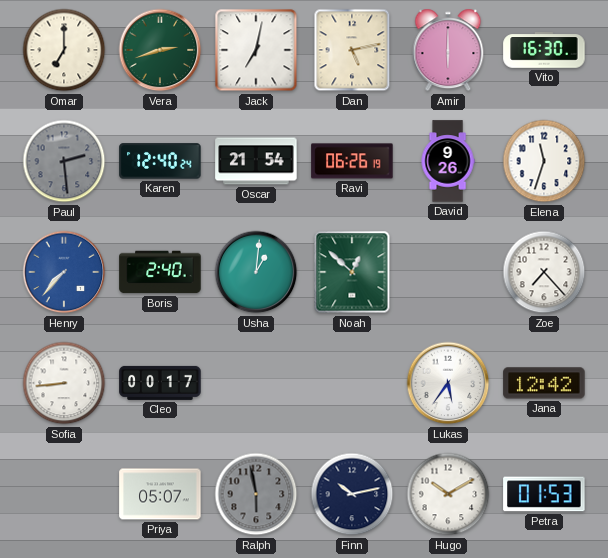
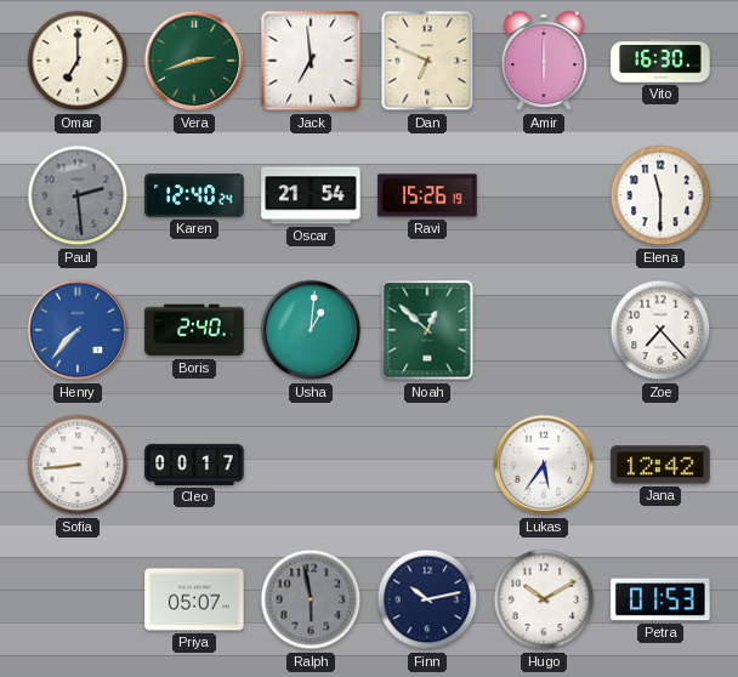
Jack: 7:02 -> 6:59
Dan: 5:13 -> 6:49
Ravi: 06:26 -> 15:26
David: 9:26 -> none
Elena: 11:33 -> 11:30
